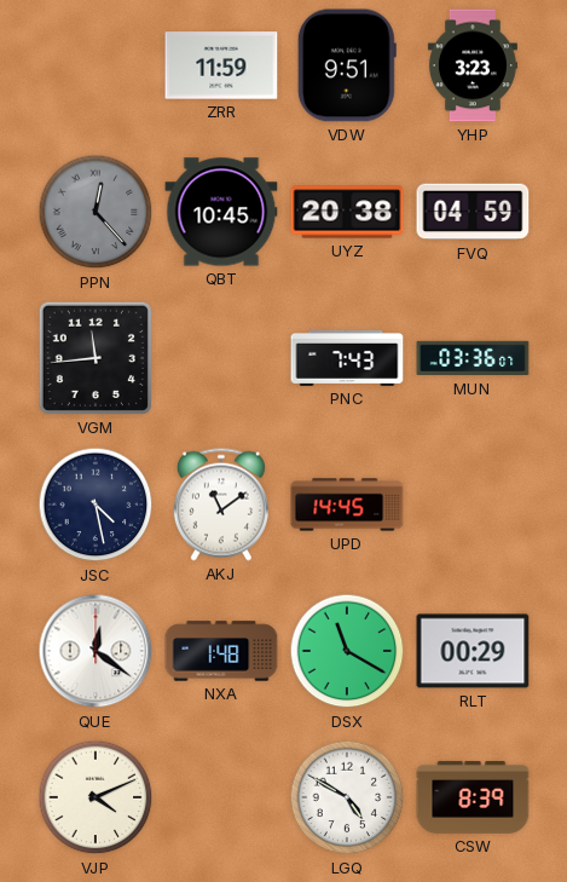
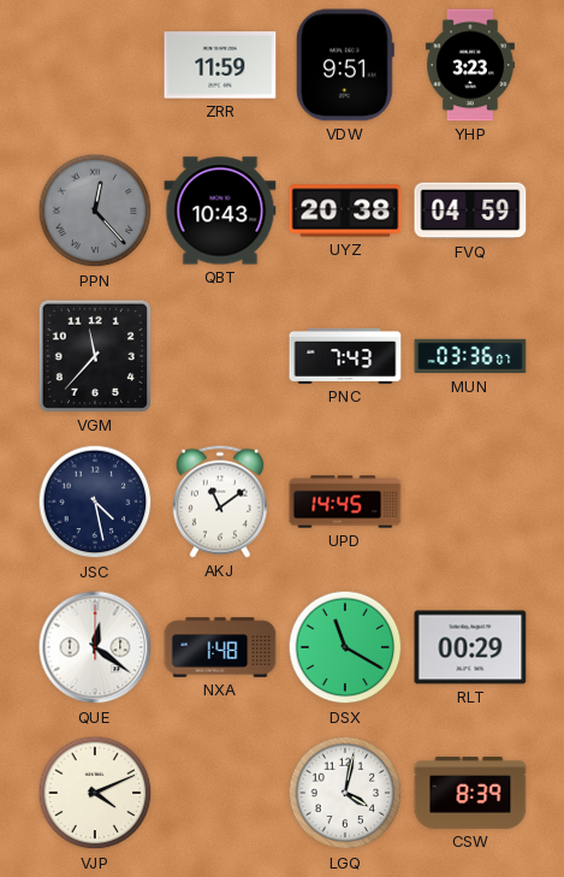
QBT: 10:45 -> 10:43
VGM: 11:44 -> 11:37
LGQ: 4:50 -> 4:02
